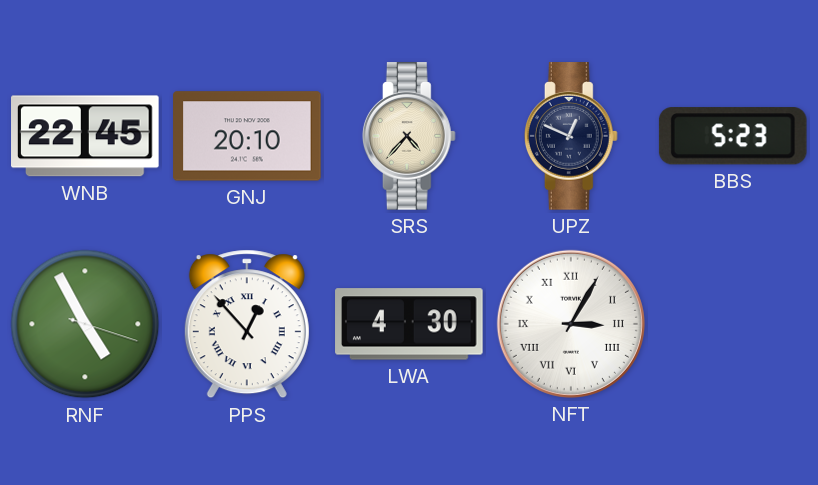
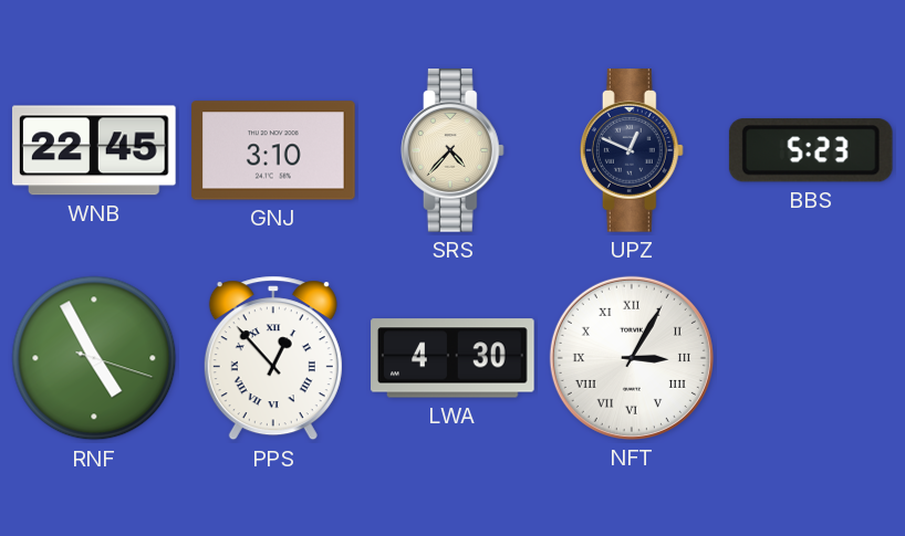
GNJ: 20:10 -> 3:10
